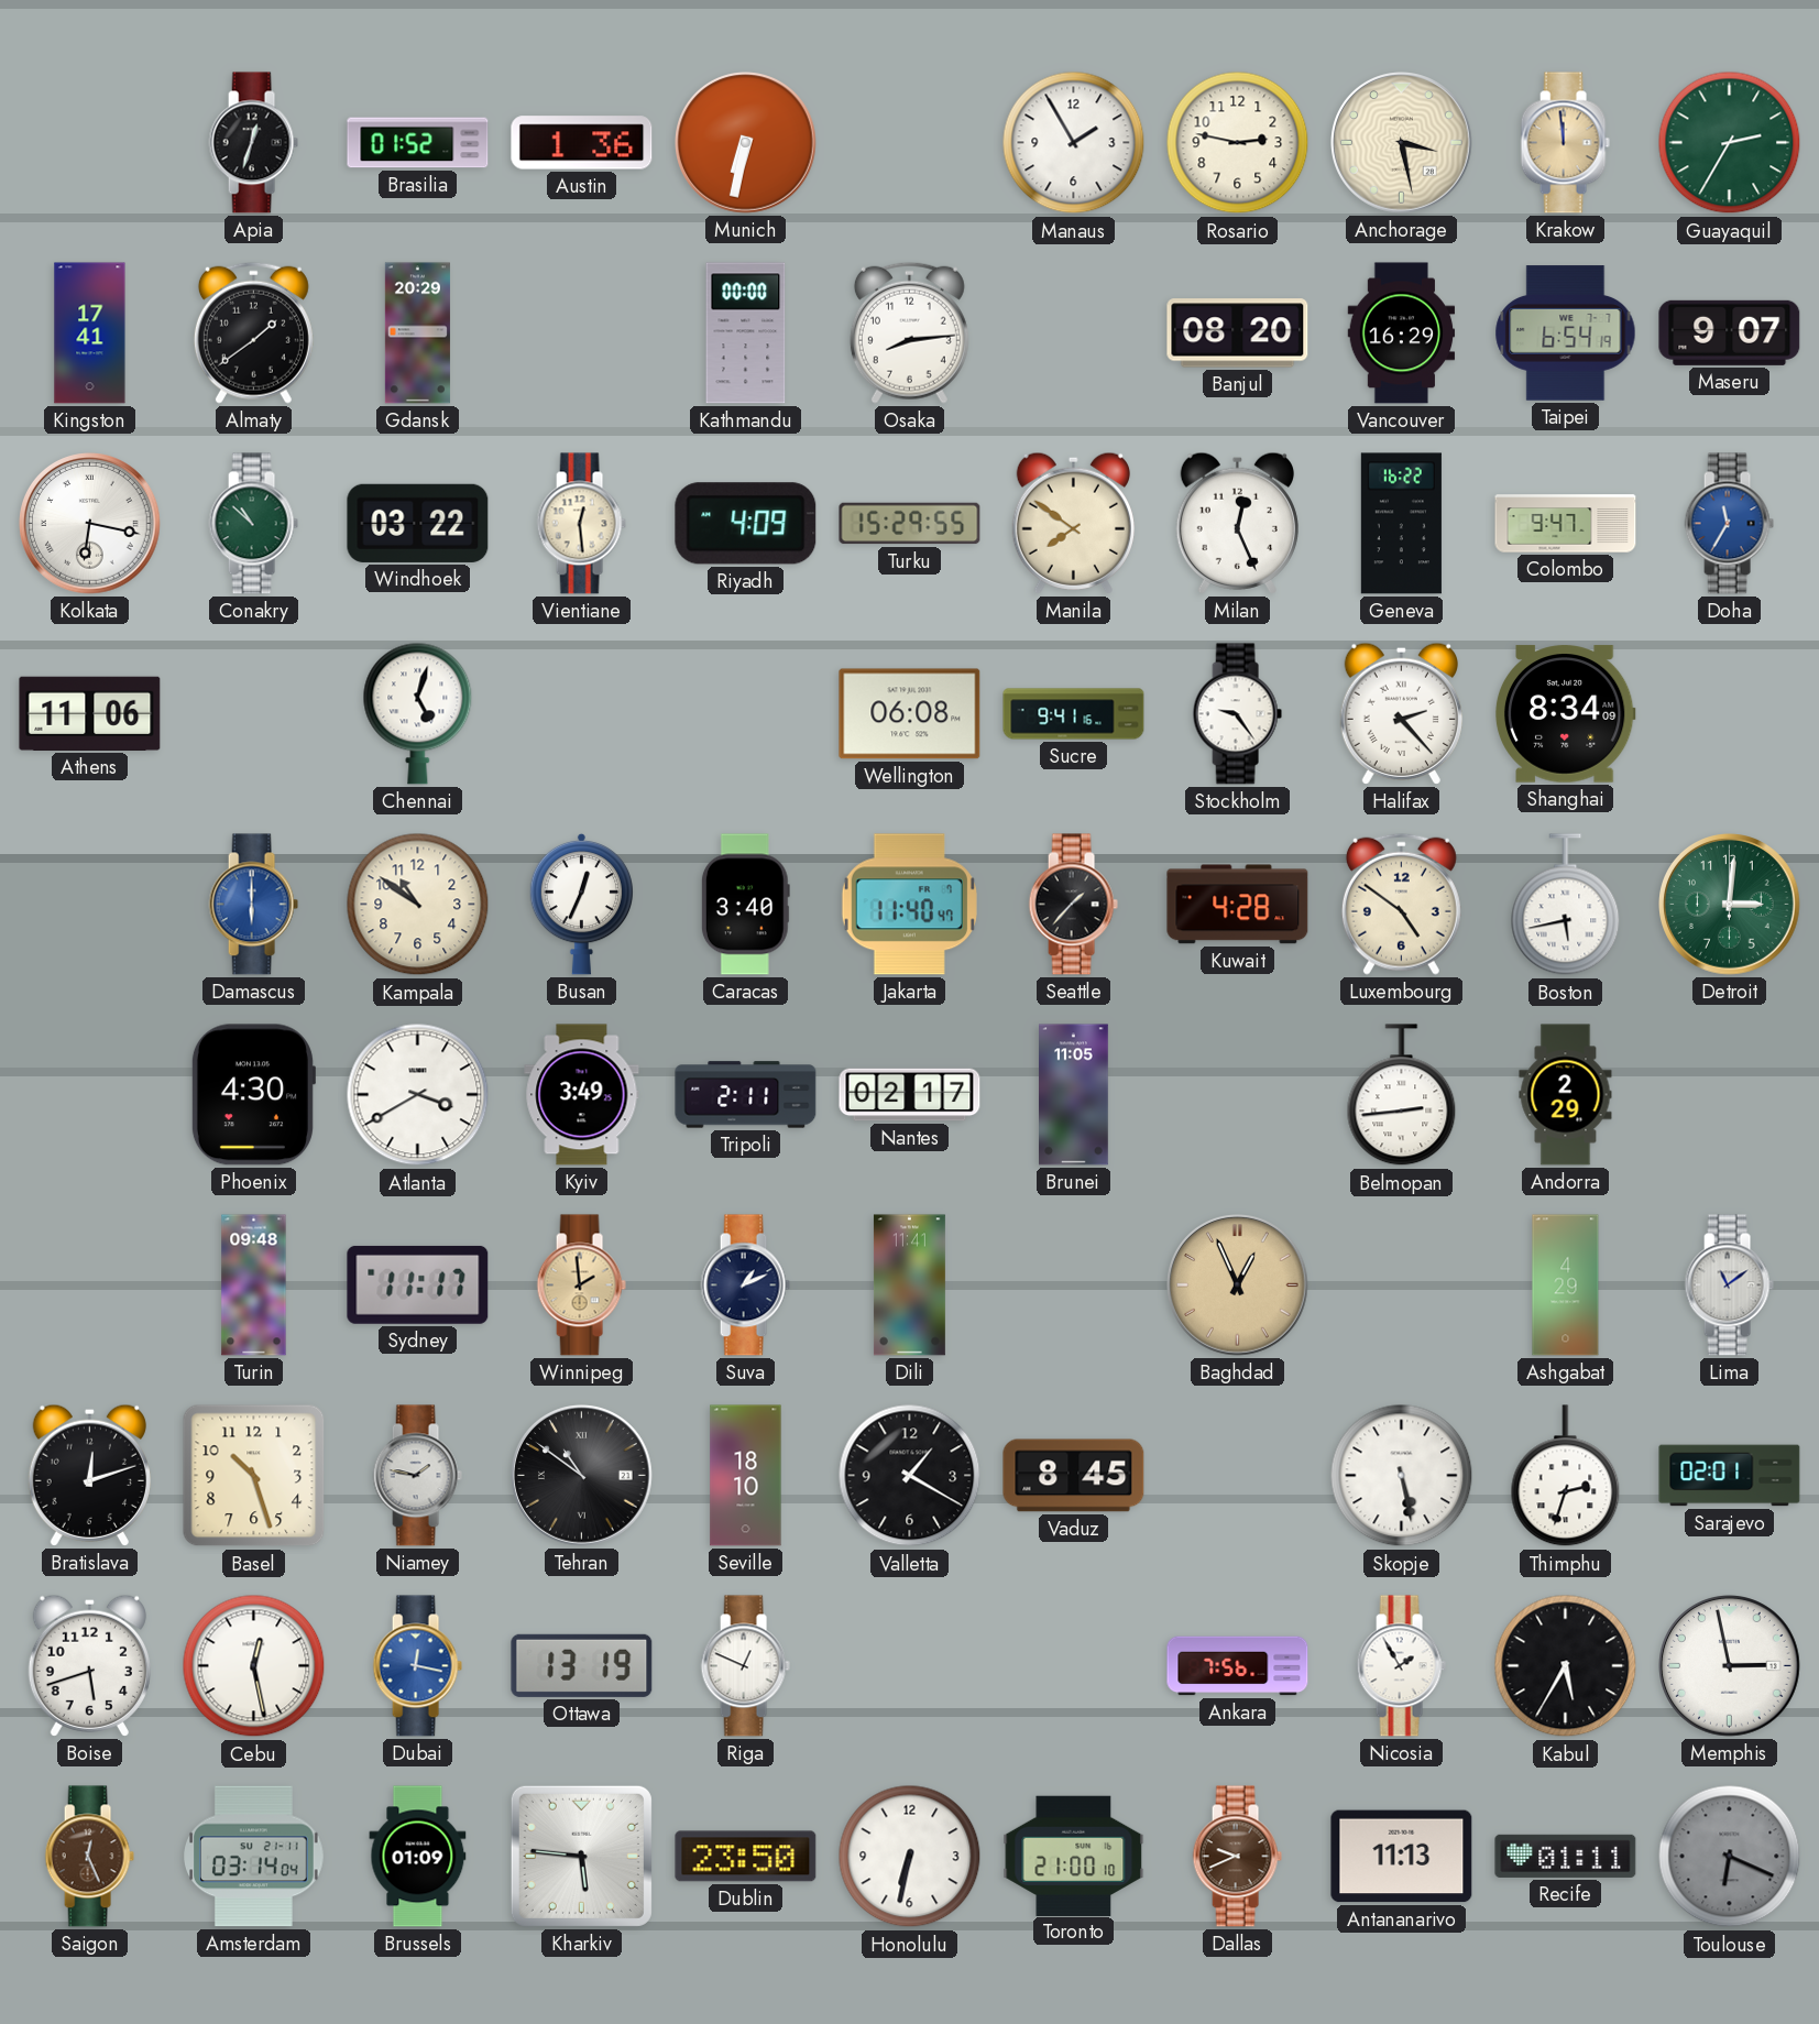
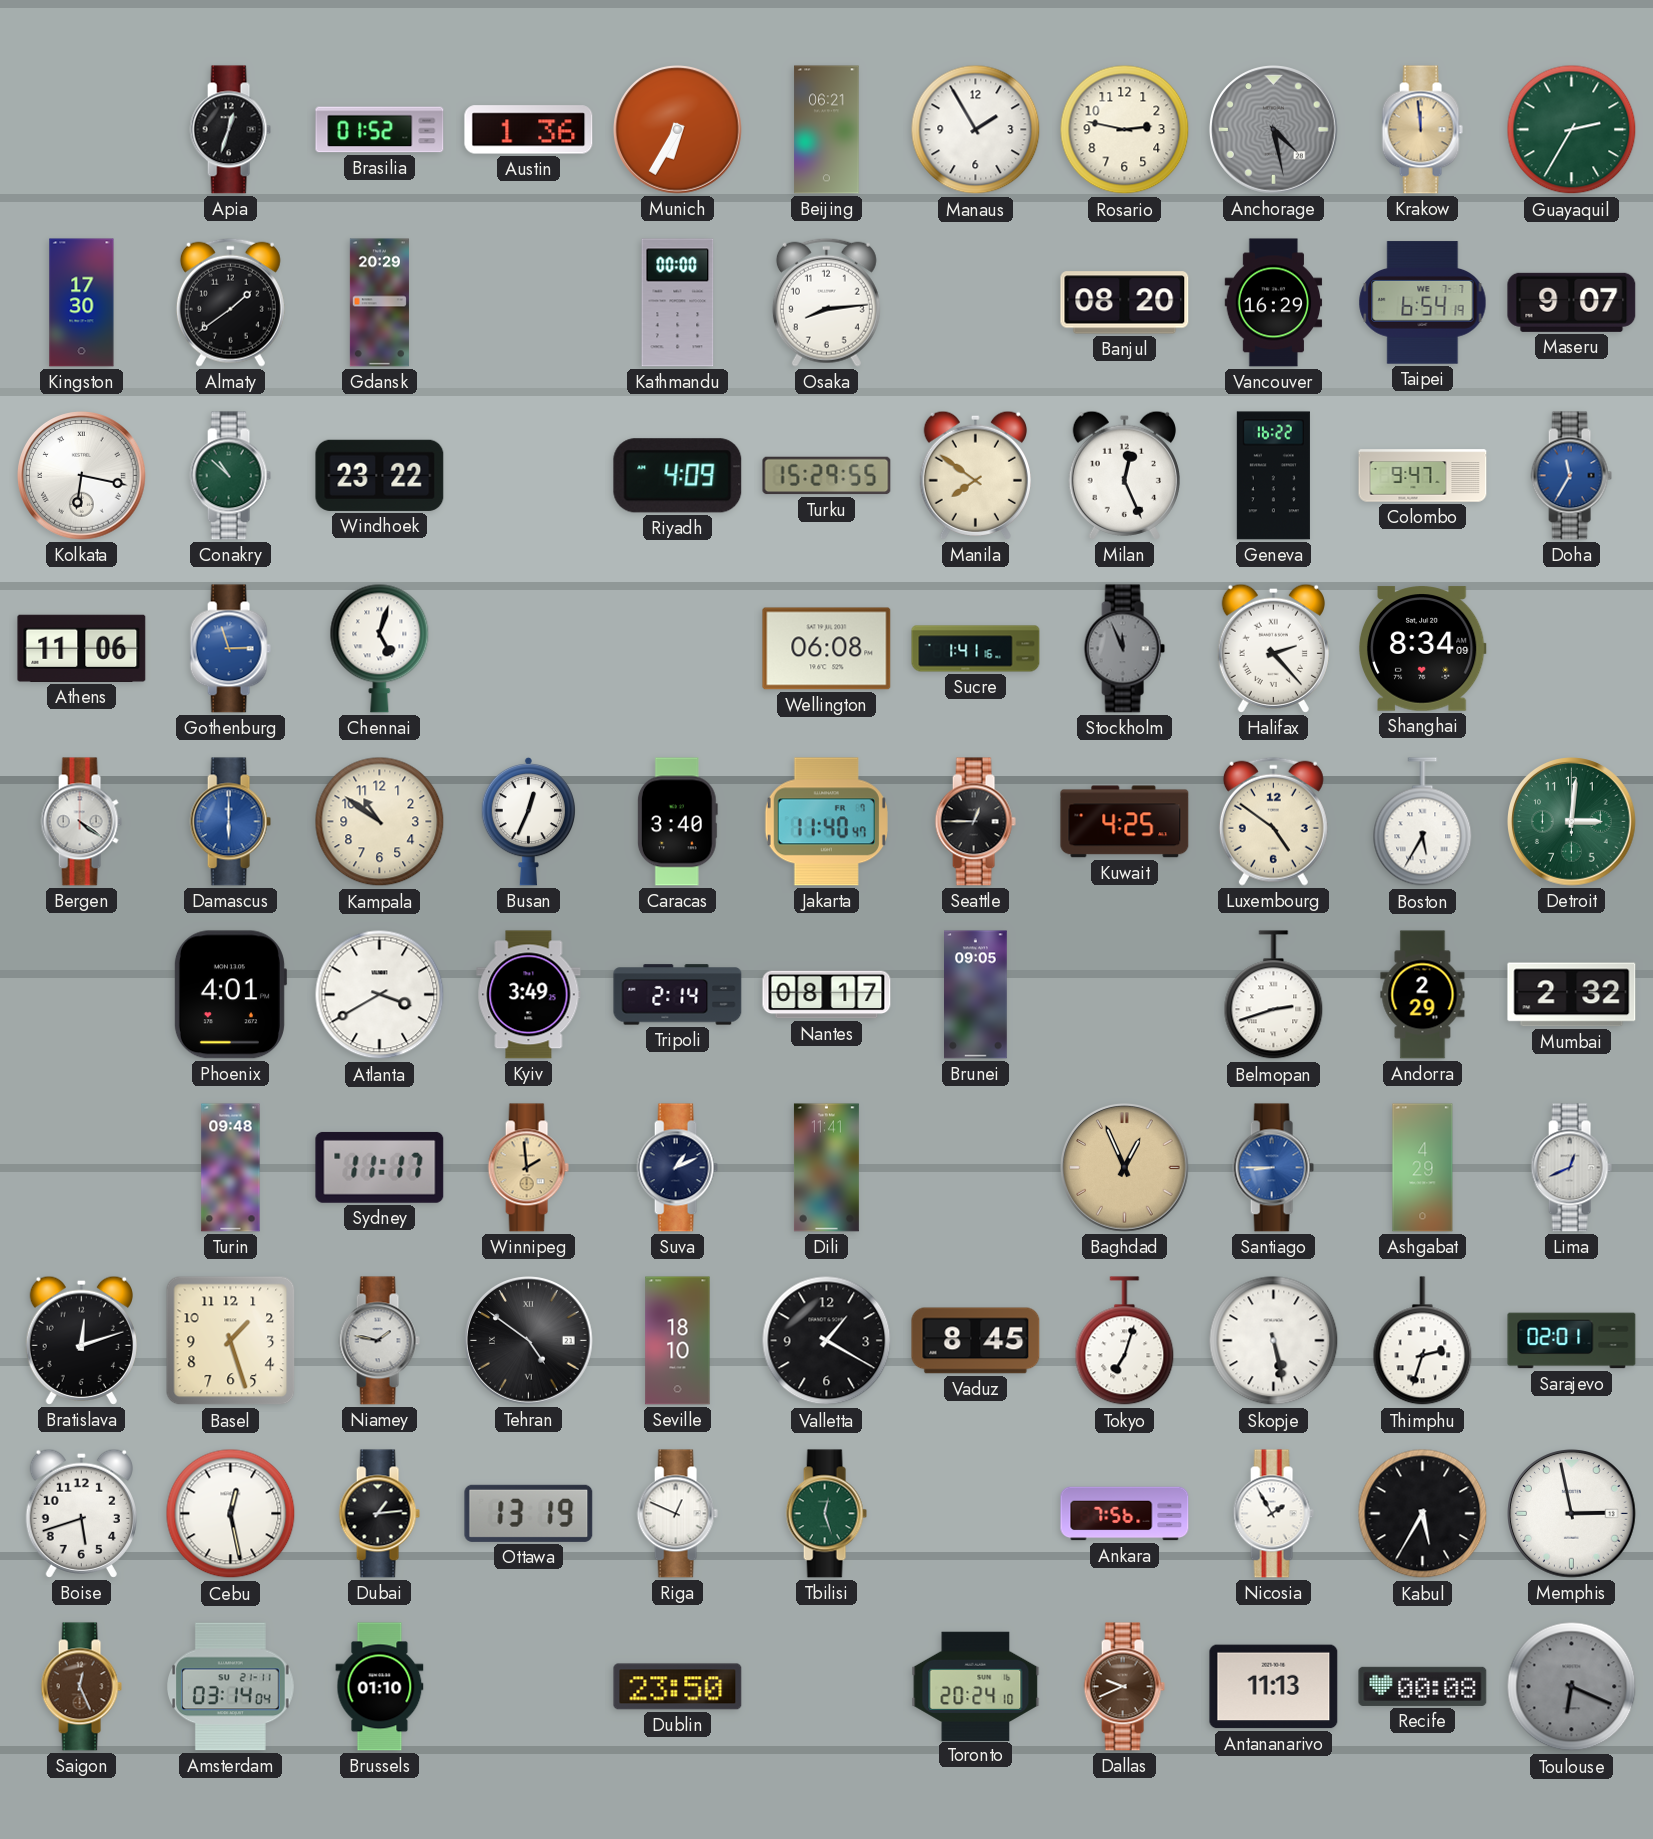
Munich: 6:32 -> 6:35
Beijing: none -> 06:21
Anchorage: 3:28 -> 4:28
Anchorage dial: cream -> grey
Kingston: 17:41 -> 17:30
Windhoek: 03:22 -> 23:22
Vientiane: 12:29 -> none
Gothenburg: none -> 2:57
Sucre: 9:41 -> 1:41
Stockholm: 9:24 -> 11:56
Stockholm dial: white -> grey
Bergen: none -> 4:21
Seattle: 1:37 -> 12:45
Kuwait: 4:28 -> 4:25
Boston: 5:43 -> 5:35
Phoenix: 4:30 -> 4:01
Tripoli: 2:11 -> 2:14
Nantes: 02:17 -> 08:17
Brunei: 11:05 -> 09:05
Belmopan: 2:44 -> 2:42
Mumbai: none -> 2:32
Santiago: none -> 8:45
Lima: 11:09 -> 12:41
Basel: 10:27 -> 1:27
Tehran: 10:51 -> 4:51
Tokyo: none -> 7:03
Dubai: 12:17 -> 1:14
Dubai dial: blue -> black
Tbilisi: none -> 12:27
Brussels: 01:09 -> 01:10
Kharkiv: 5:46 -> none
Honolulu: 6:32 -> none
Toronto: 21:00 -> 20:24
Recife: 01:11 -> 00:08
